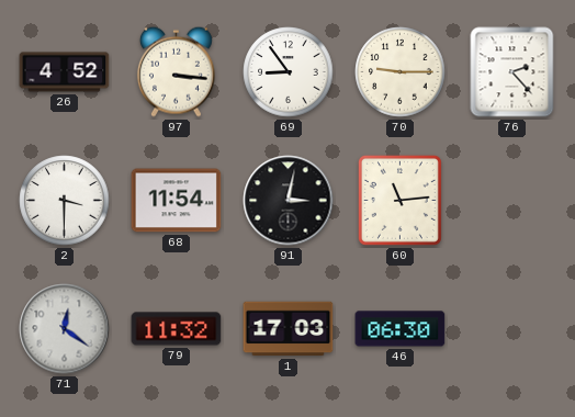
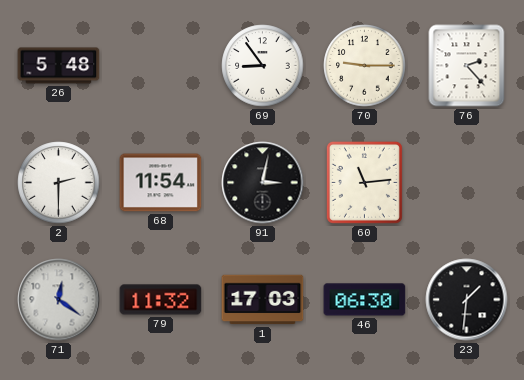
26: 4:52 -> 5:48
97: 3:16 -> none
2: 3:30 -> 2:30
23: none -> 1:31
